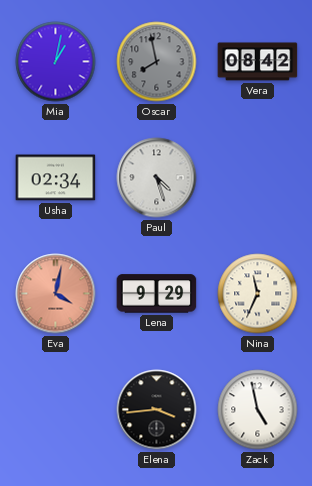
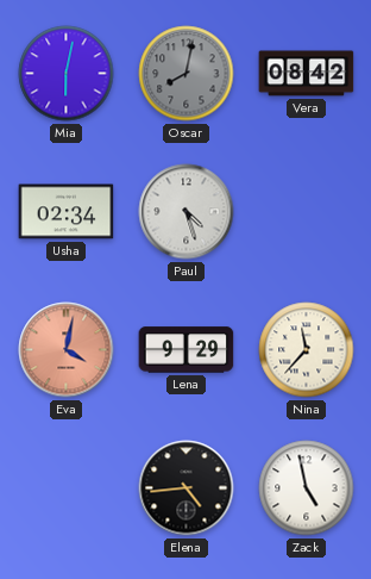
Mia: 1:02 -> 6:02
Oscar: 7:58 -> 8:02
Nina: 11:34 -> 11:37
Elena: 3:44 -> 4:44
